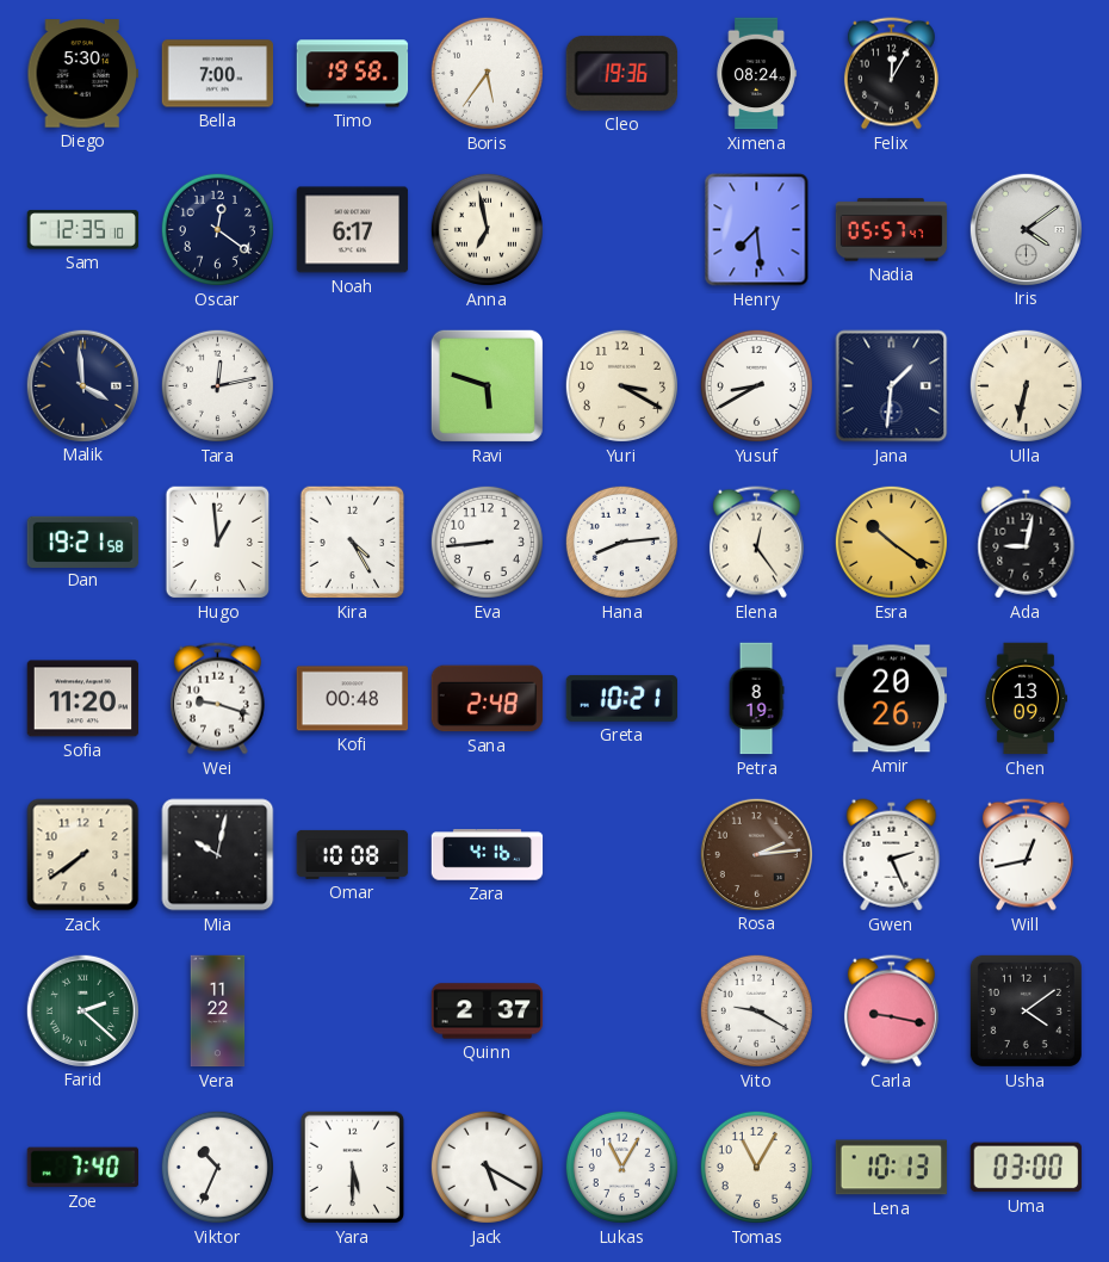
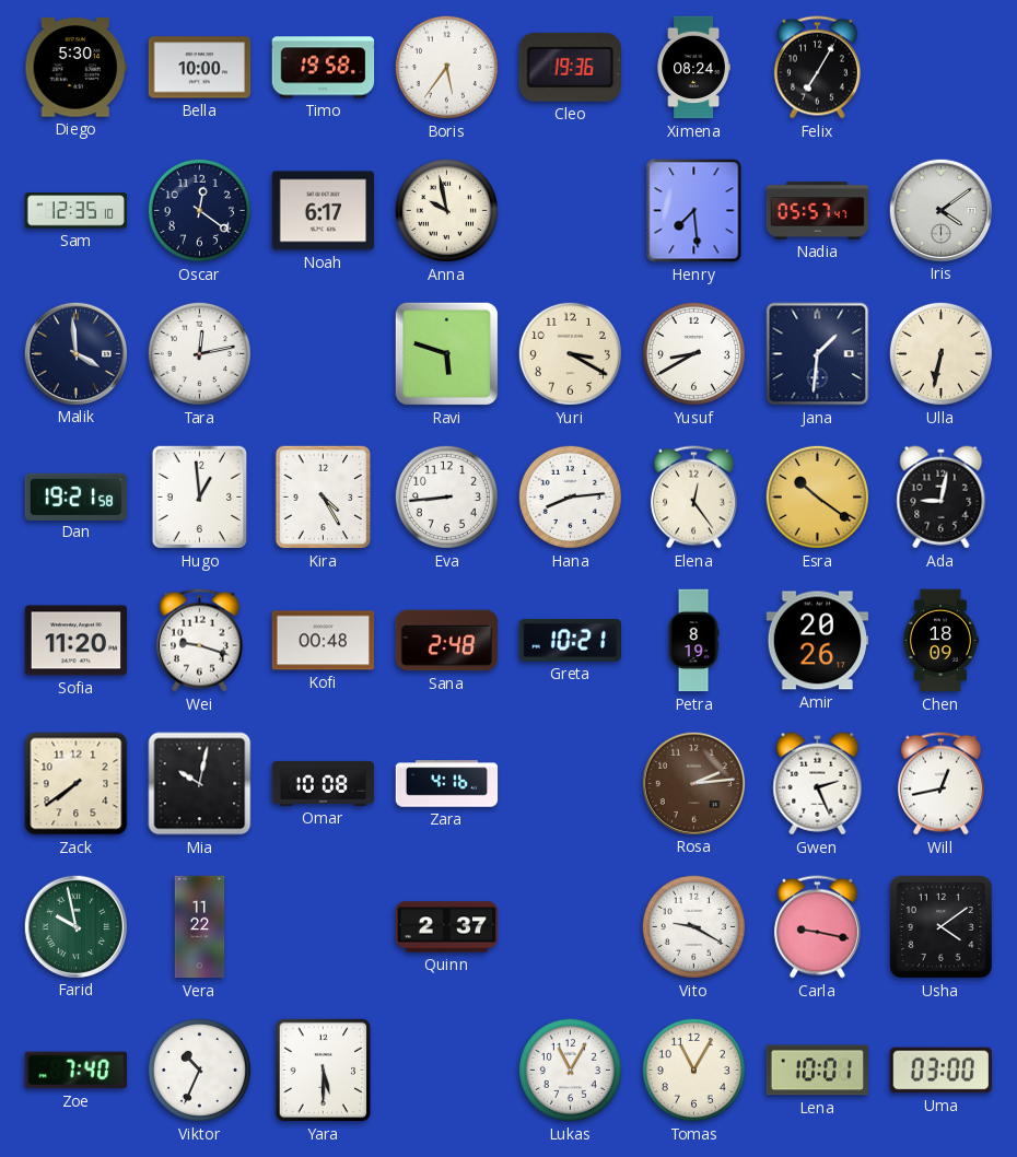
Bella: 7:00 -> 10:00
Felix: 12:05 -> 7:05
Anna: 6:58 -> 9:58
Chen: 13:09 -> 18:09
Farid: 2:22 -> 9:58
Jack: 5:20 -> none
Lena: 10:13 -> 10:01
